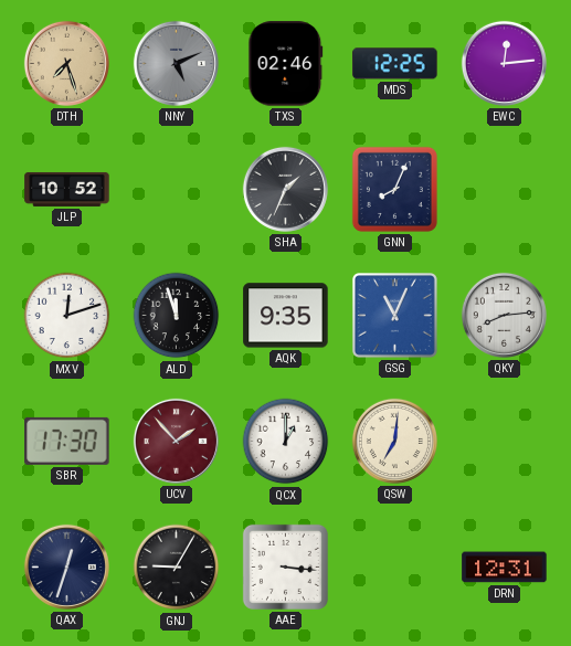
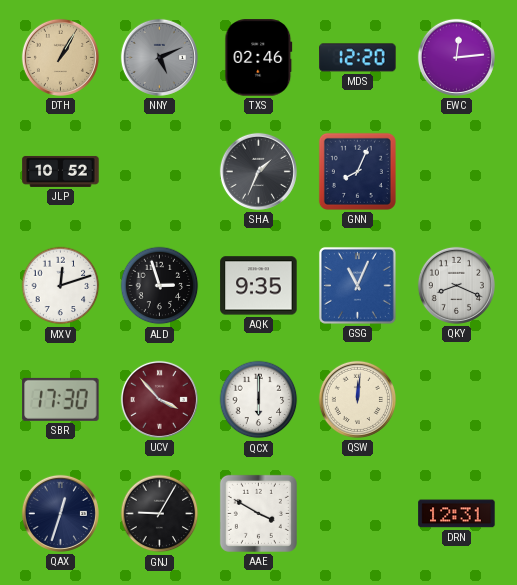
DTH: 7:27 -> 1:05
MDS: 12:25 -> 12:20
ALD: 11:57 -> 2:57
QKY: 8:14 -> 8:19
UCV: 1:53 -> 3:53
QCX: 1:00 -> 6:00
QSW: 7:01 -> 12:01
AAE: 3:16 -> 3:50
